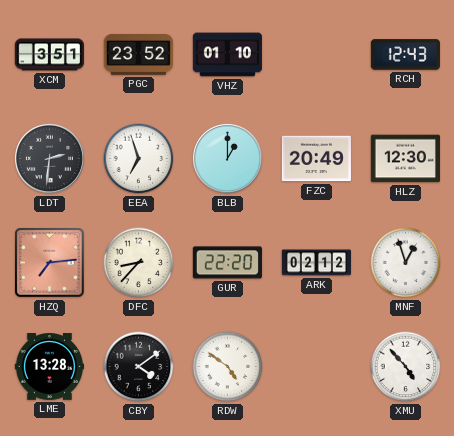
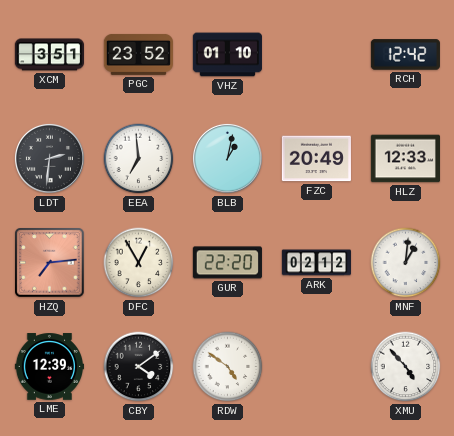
RCH: 12:43 -> 12:42
EEA: 6:57 -> 6:59
BLB: 1:00 -> 1:02
HLZ: 12:30 -> 12:33
DFC: 8:37 -> 12:55
MNF: 12:57 -> 1:01
LME: 13:28 -> 12:39
